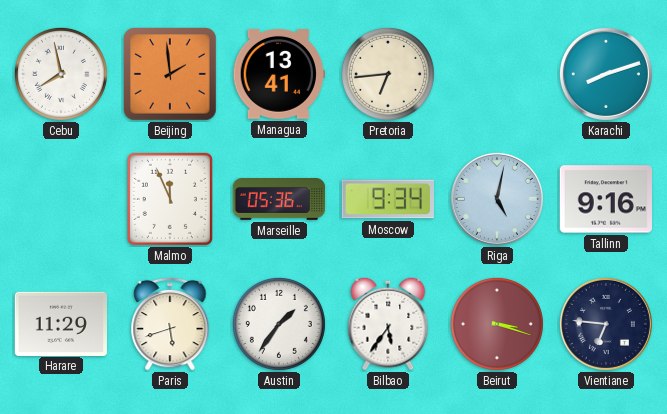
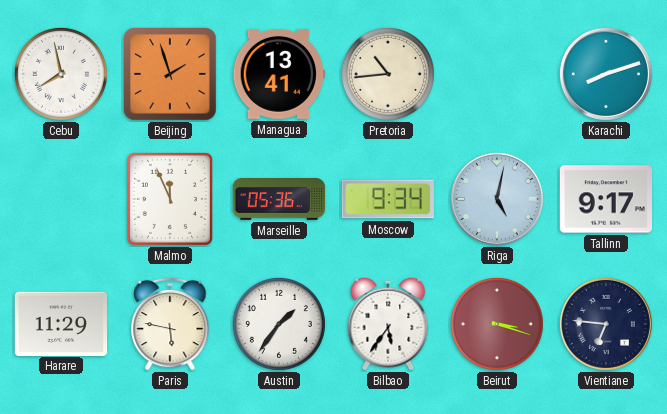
Beijing: 1:59 -> 1:57
Pretoria: 6:44 -> 10:44
Tallinn: 9:16 -> 9:17
Paris: 5:42 -> 5:47
